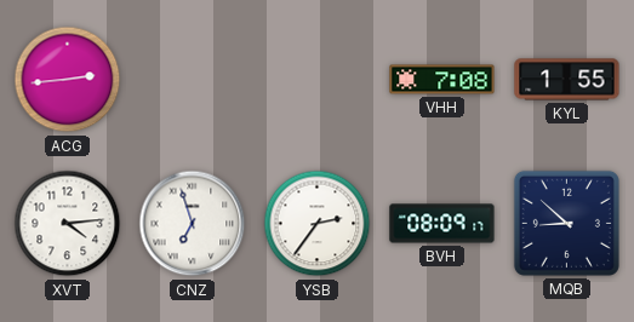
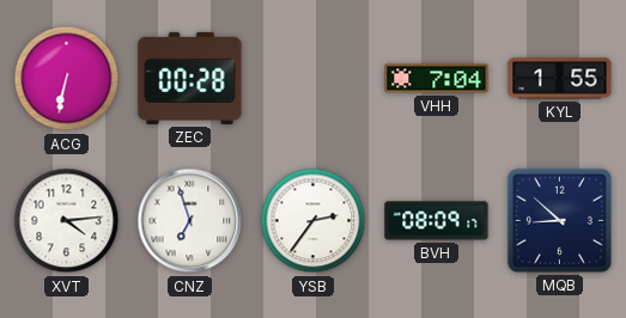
ACG: 2:44 -> 6:32
ZEC: none -> 00:28
VHH: 7:08 -> 7:04
